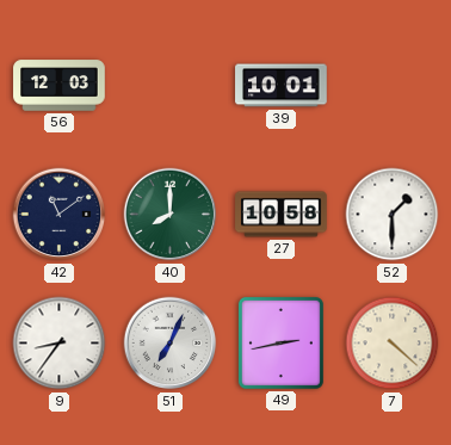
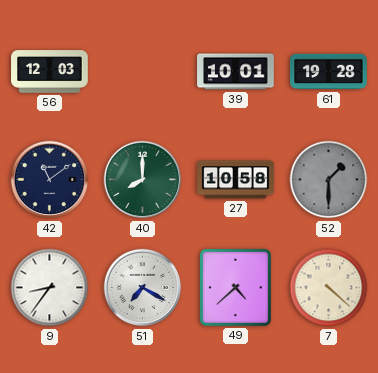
61: none -> 19:28
52 dial: white -> grey
51: 7:04 -> 7:20
49: 2:43 -> 4:38
